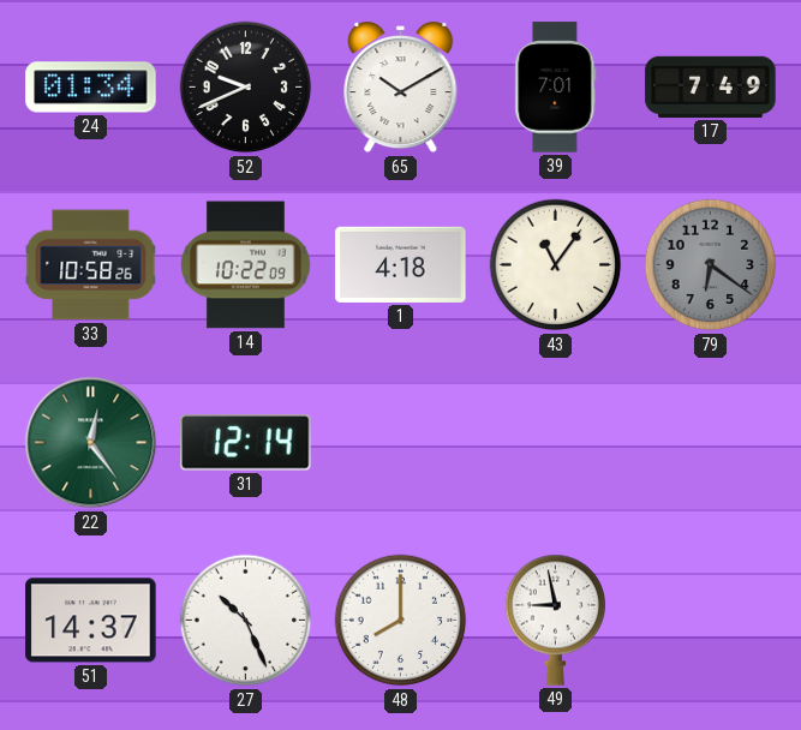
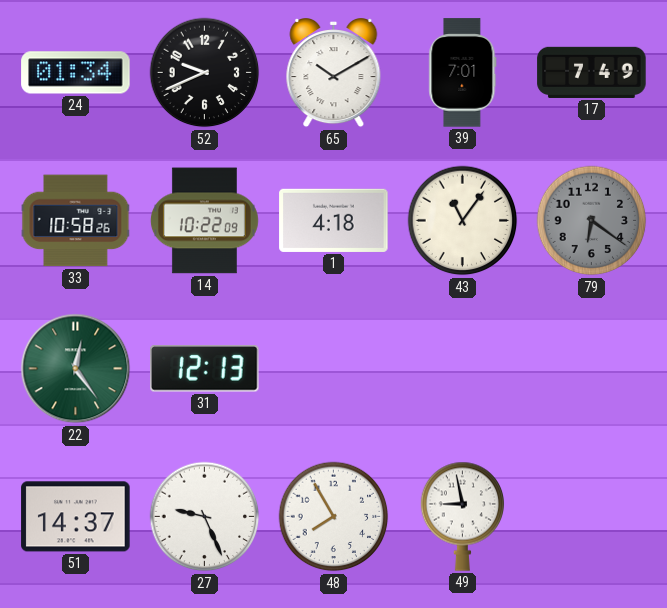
31: 12:14 -> 12:13
27: 10:26 -> 9:26
48: 8:00 -> 7:55
